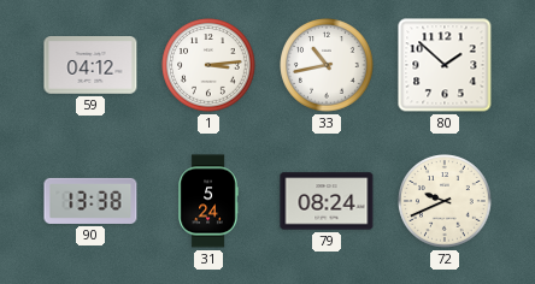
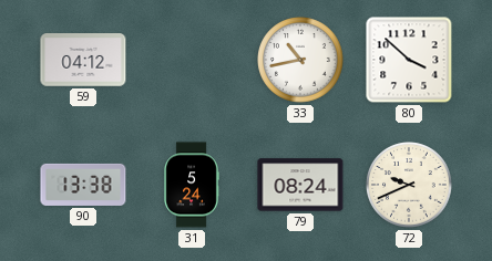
1: 3:14 -> none
80: 1:52 -> 3:52
